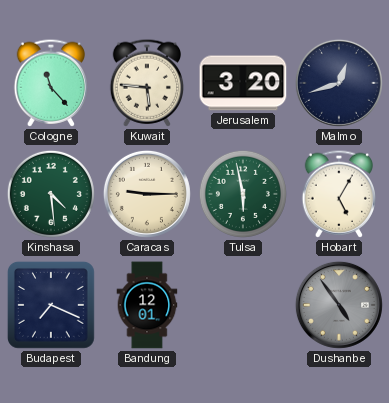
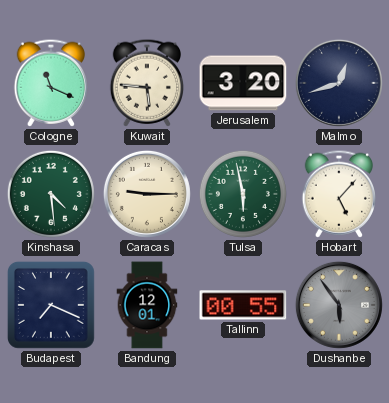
Cologne: 11:23 -> 11:19
Hobart: 5:05 -> 5:07
Tallinn: none -> 00:55
Dushanbe: 4:54 -> 5:54
